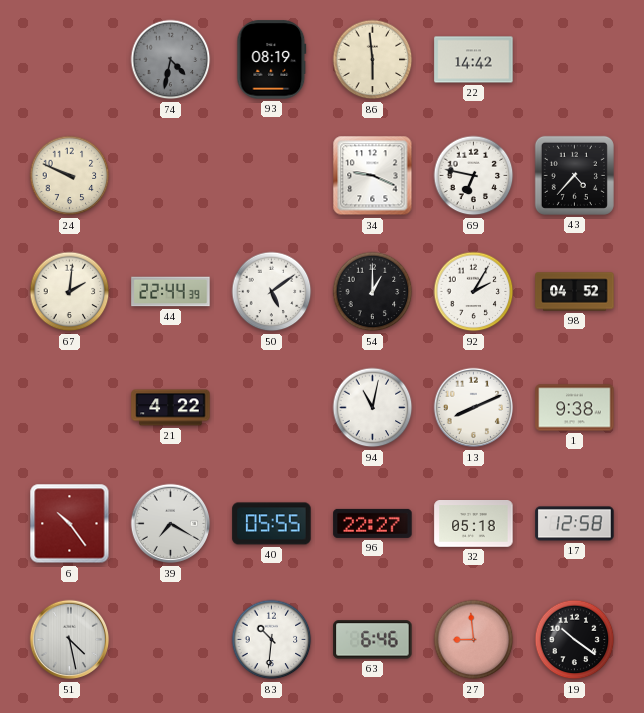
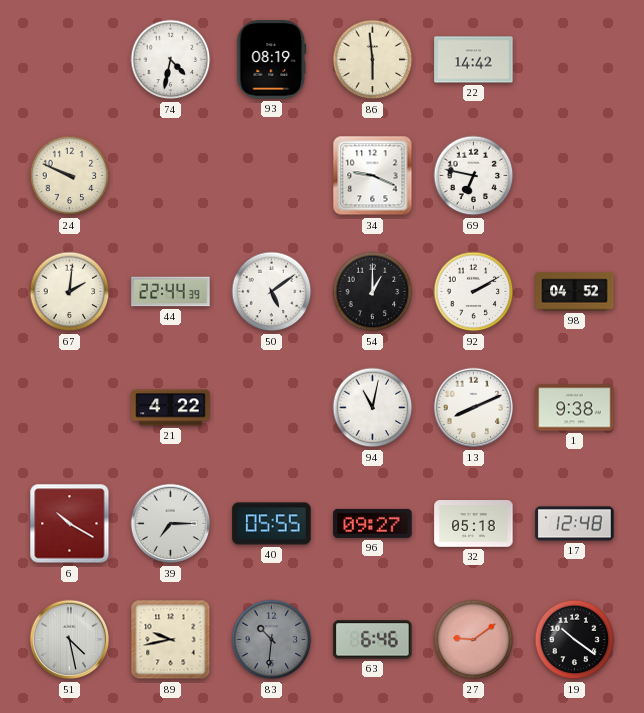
74 dial: grey -> white
43: 4:37 -> none
92: 2:05 -> 2:10
6: 10:24 -> 10:20
39: 7:20 -> 7:15
96: 22:27 -> 09:27
17: 12:58 -> 12:48
89: none -> 9:43
83 dial: white -> grey
27: 8:59 -> 9:09
